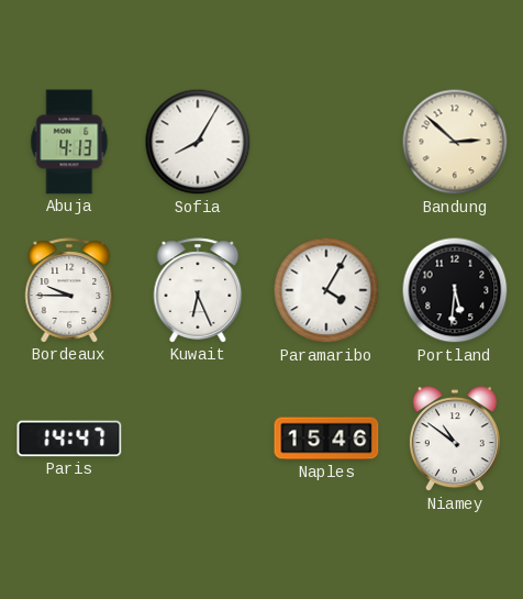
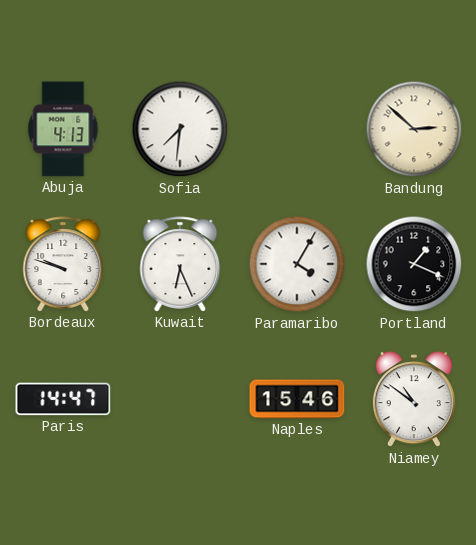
Sofia: 8:05 -> 7:31
Bordeaux: 9:45 -> 9:48
Portland: 5:31 -> 1:19
